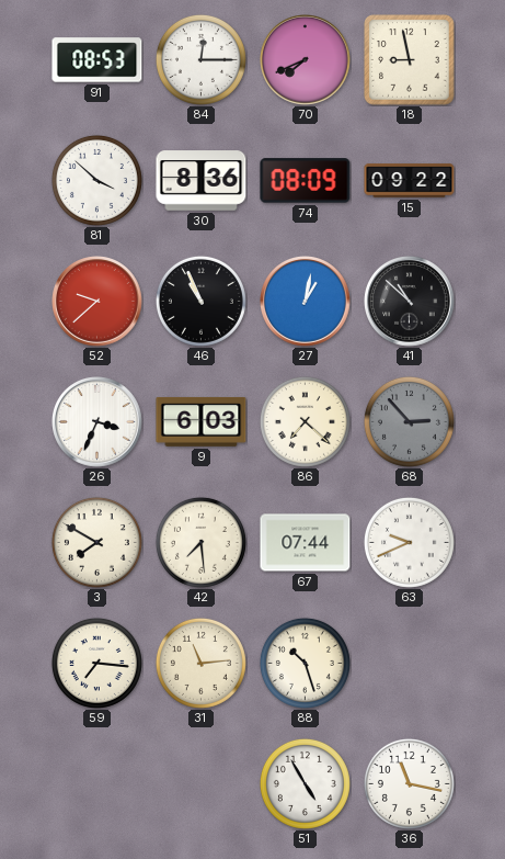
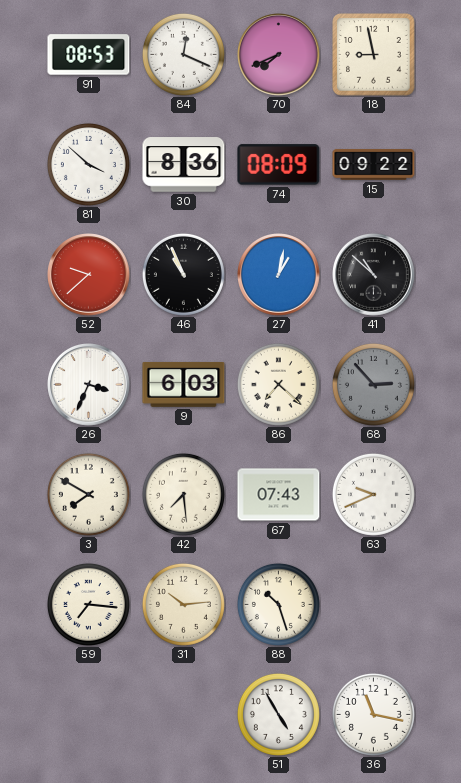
84: 12:15 -> 12:19
67: 07:44 -> 07:43
31: 11:14 -> 10:14
